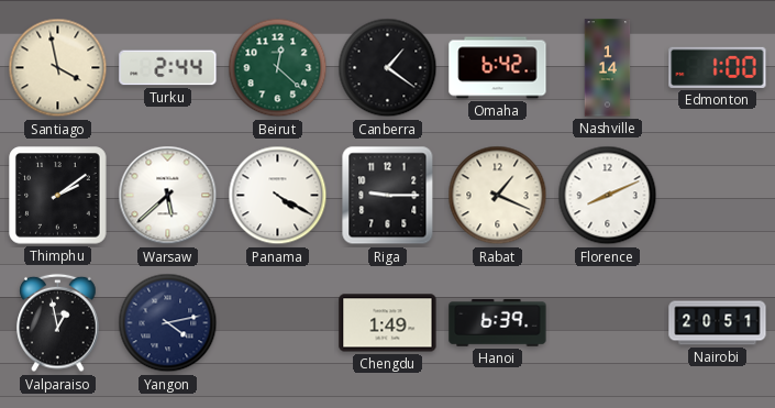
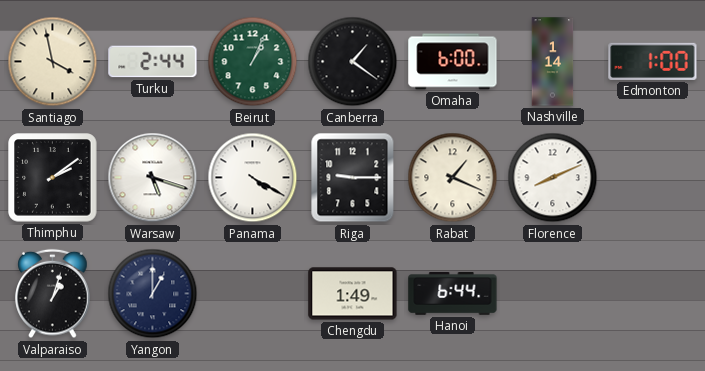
Beirut: 12:22 -> 1:04
Omaha: 6:42 -> 6:00
Warsaw: 5:38 -> 5:18
Valparaiso: 12:58 -> 1:03
Yangon: 4:13 -> 1:00
Hanoi: 6:39 -> 6:44
Nairobi: 20:51 -> none
